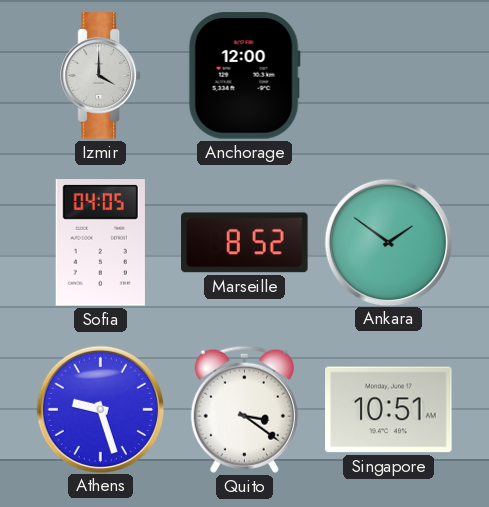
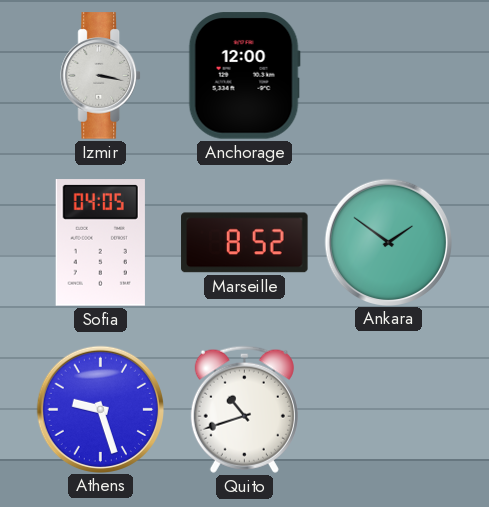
Izmir: 4:00 -> 3:17
Quito: 3:21 -> 10:42
Singapore: 10:51 -> none
